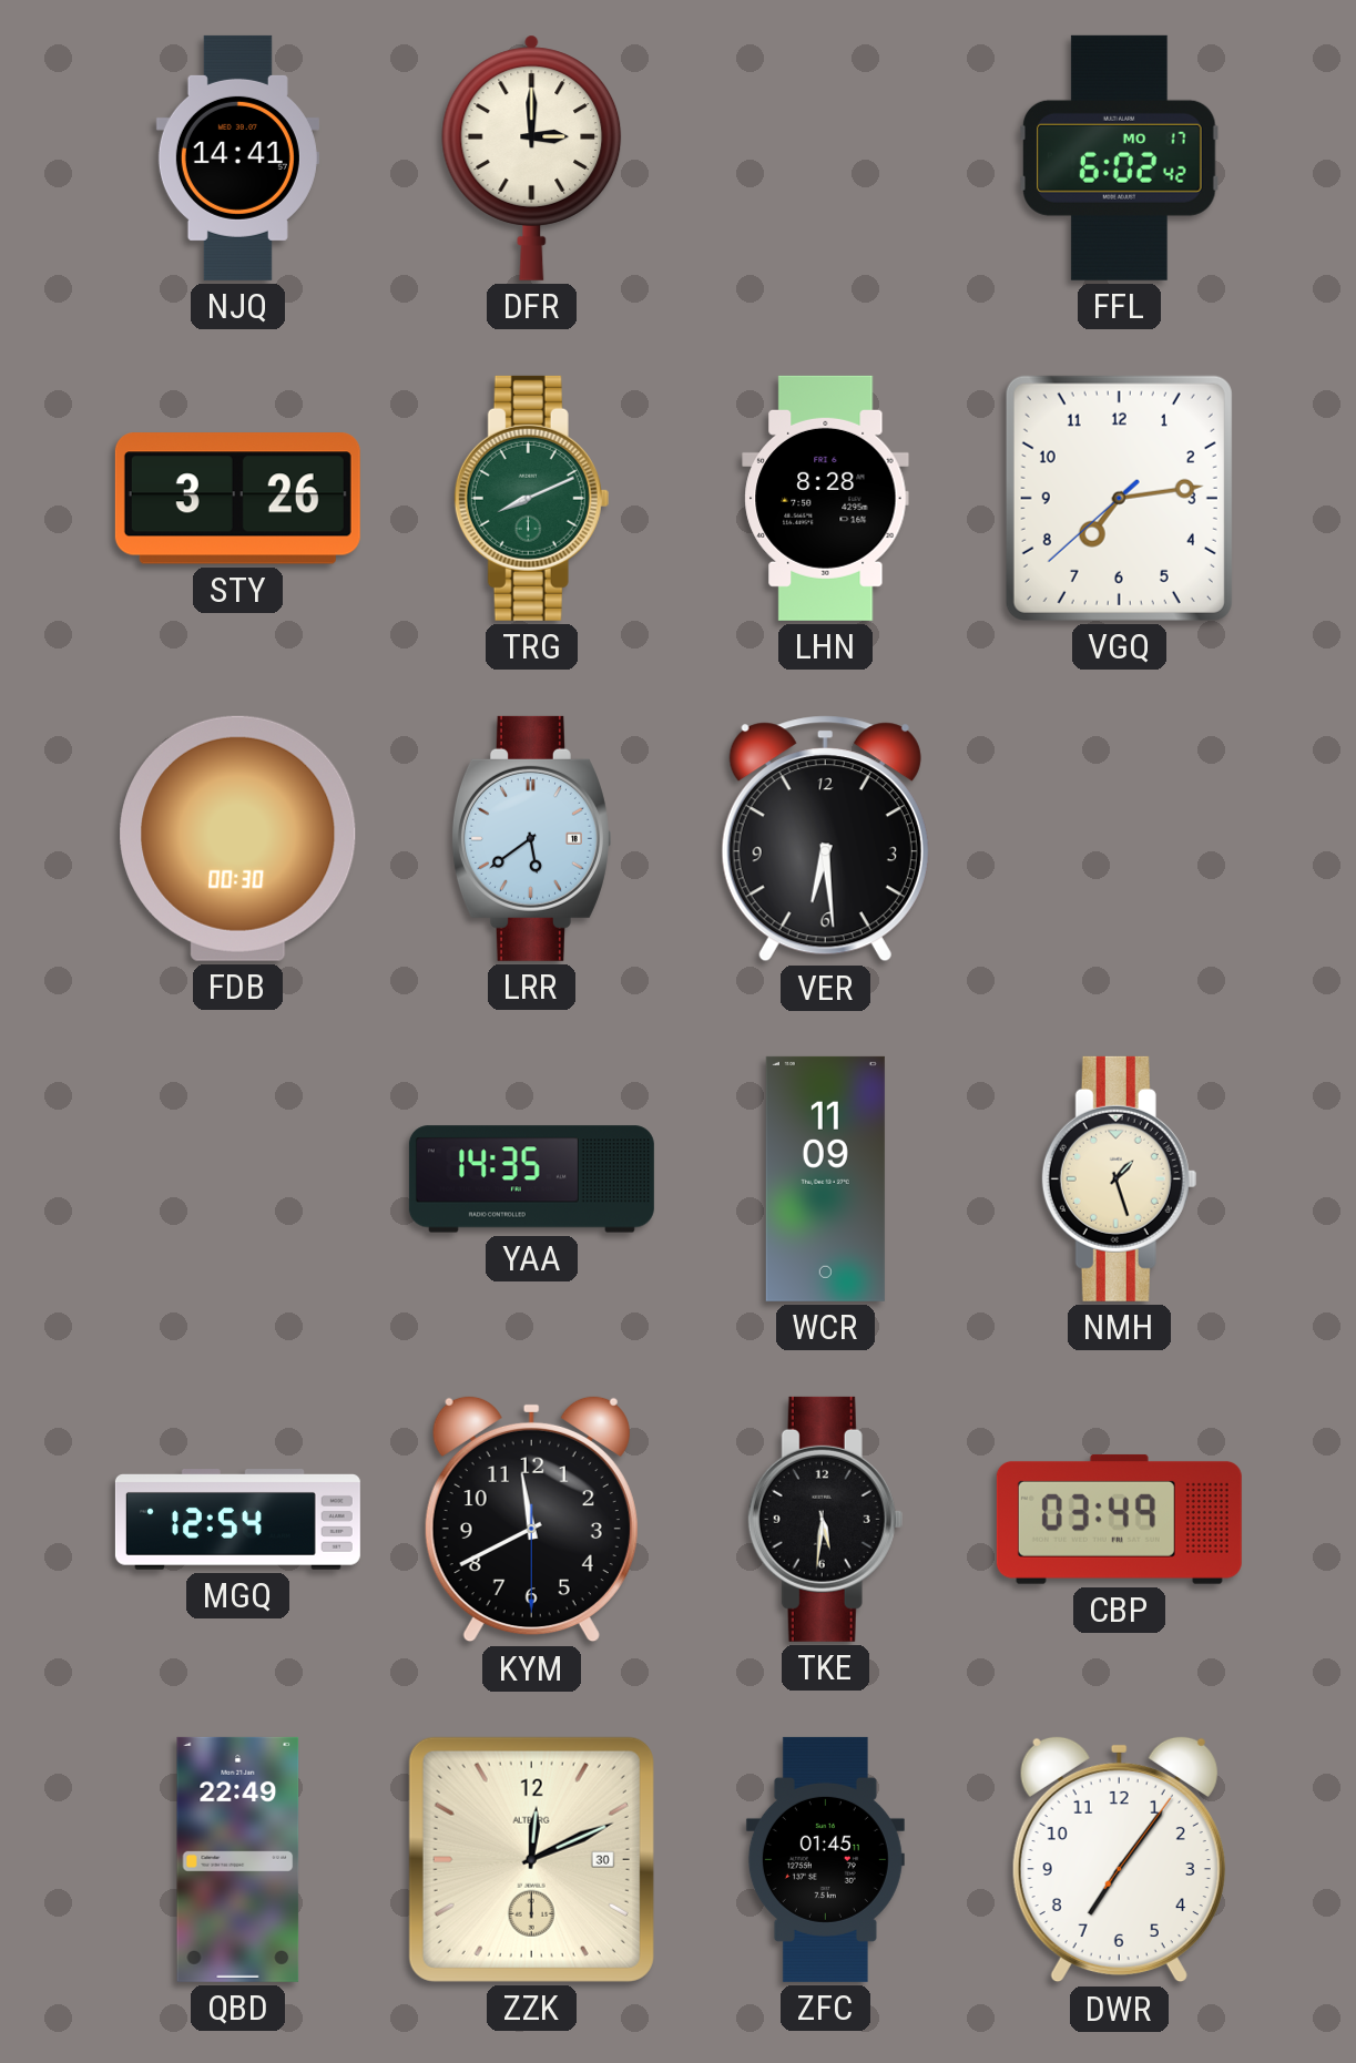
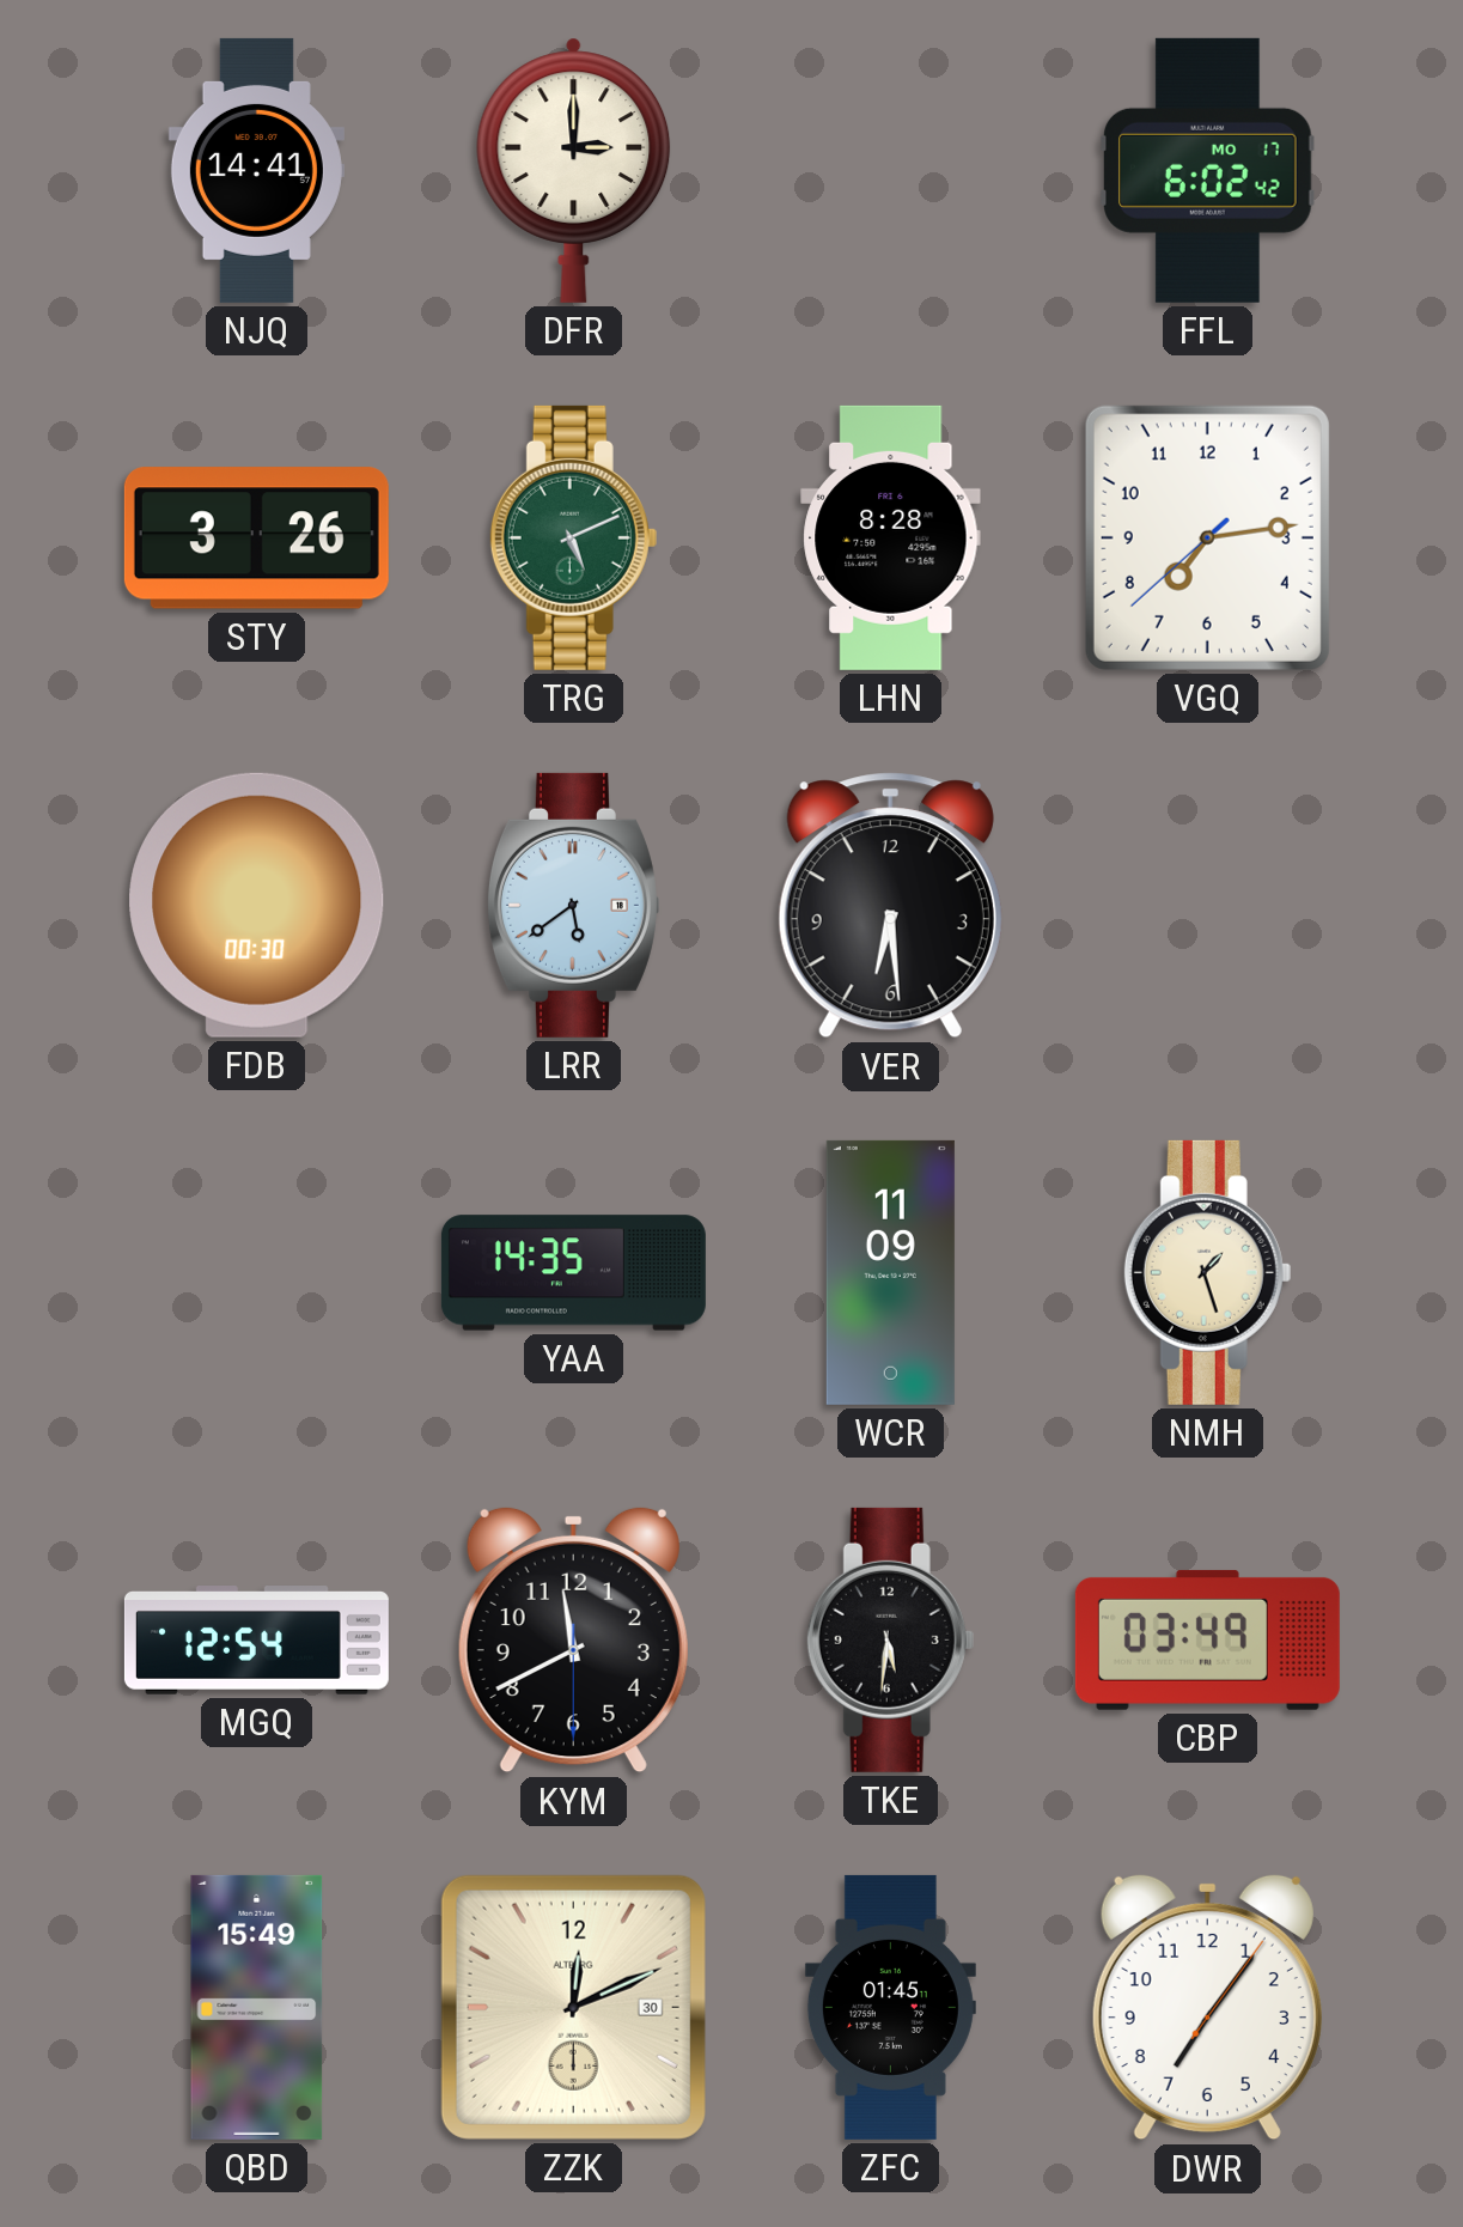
TRG: 8:11 -> 5:11
QBD: 22:49 -> 15:49
